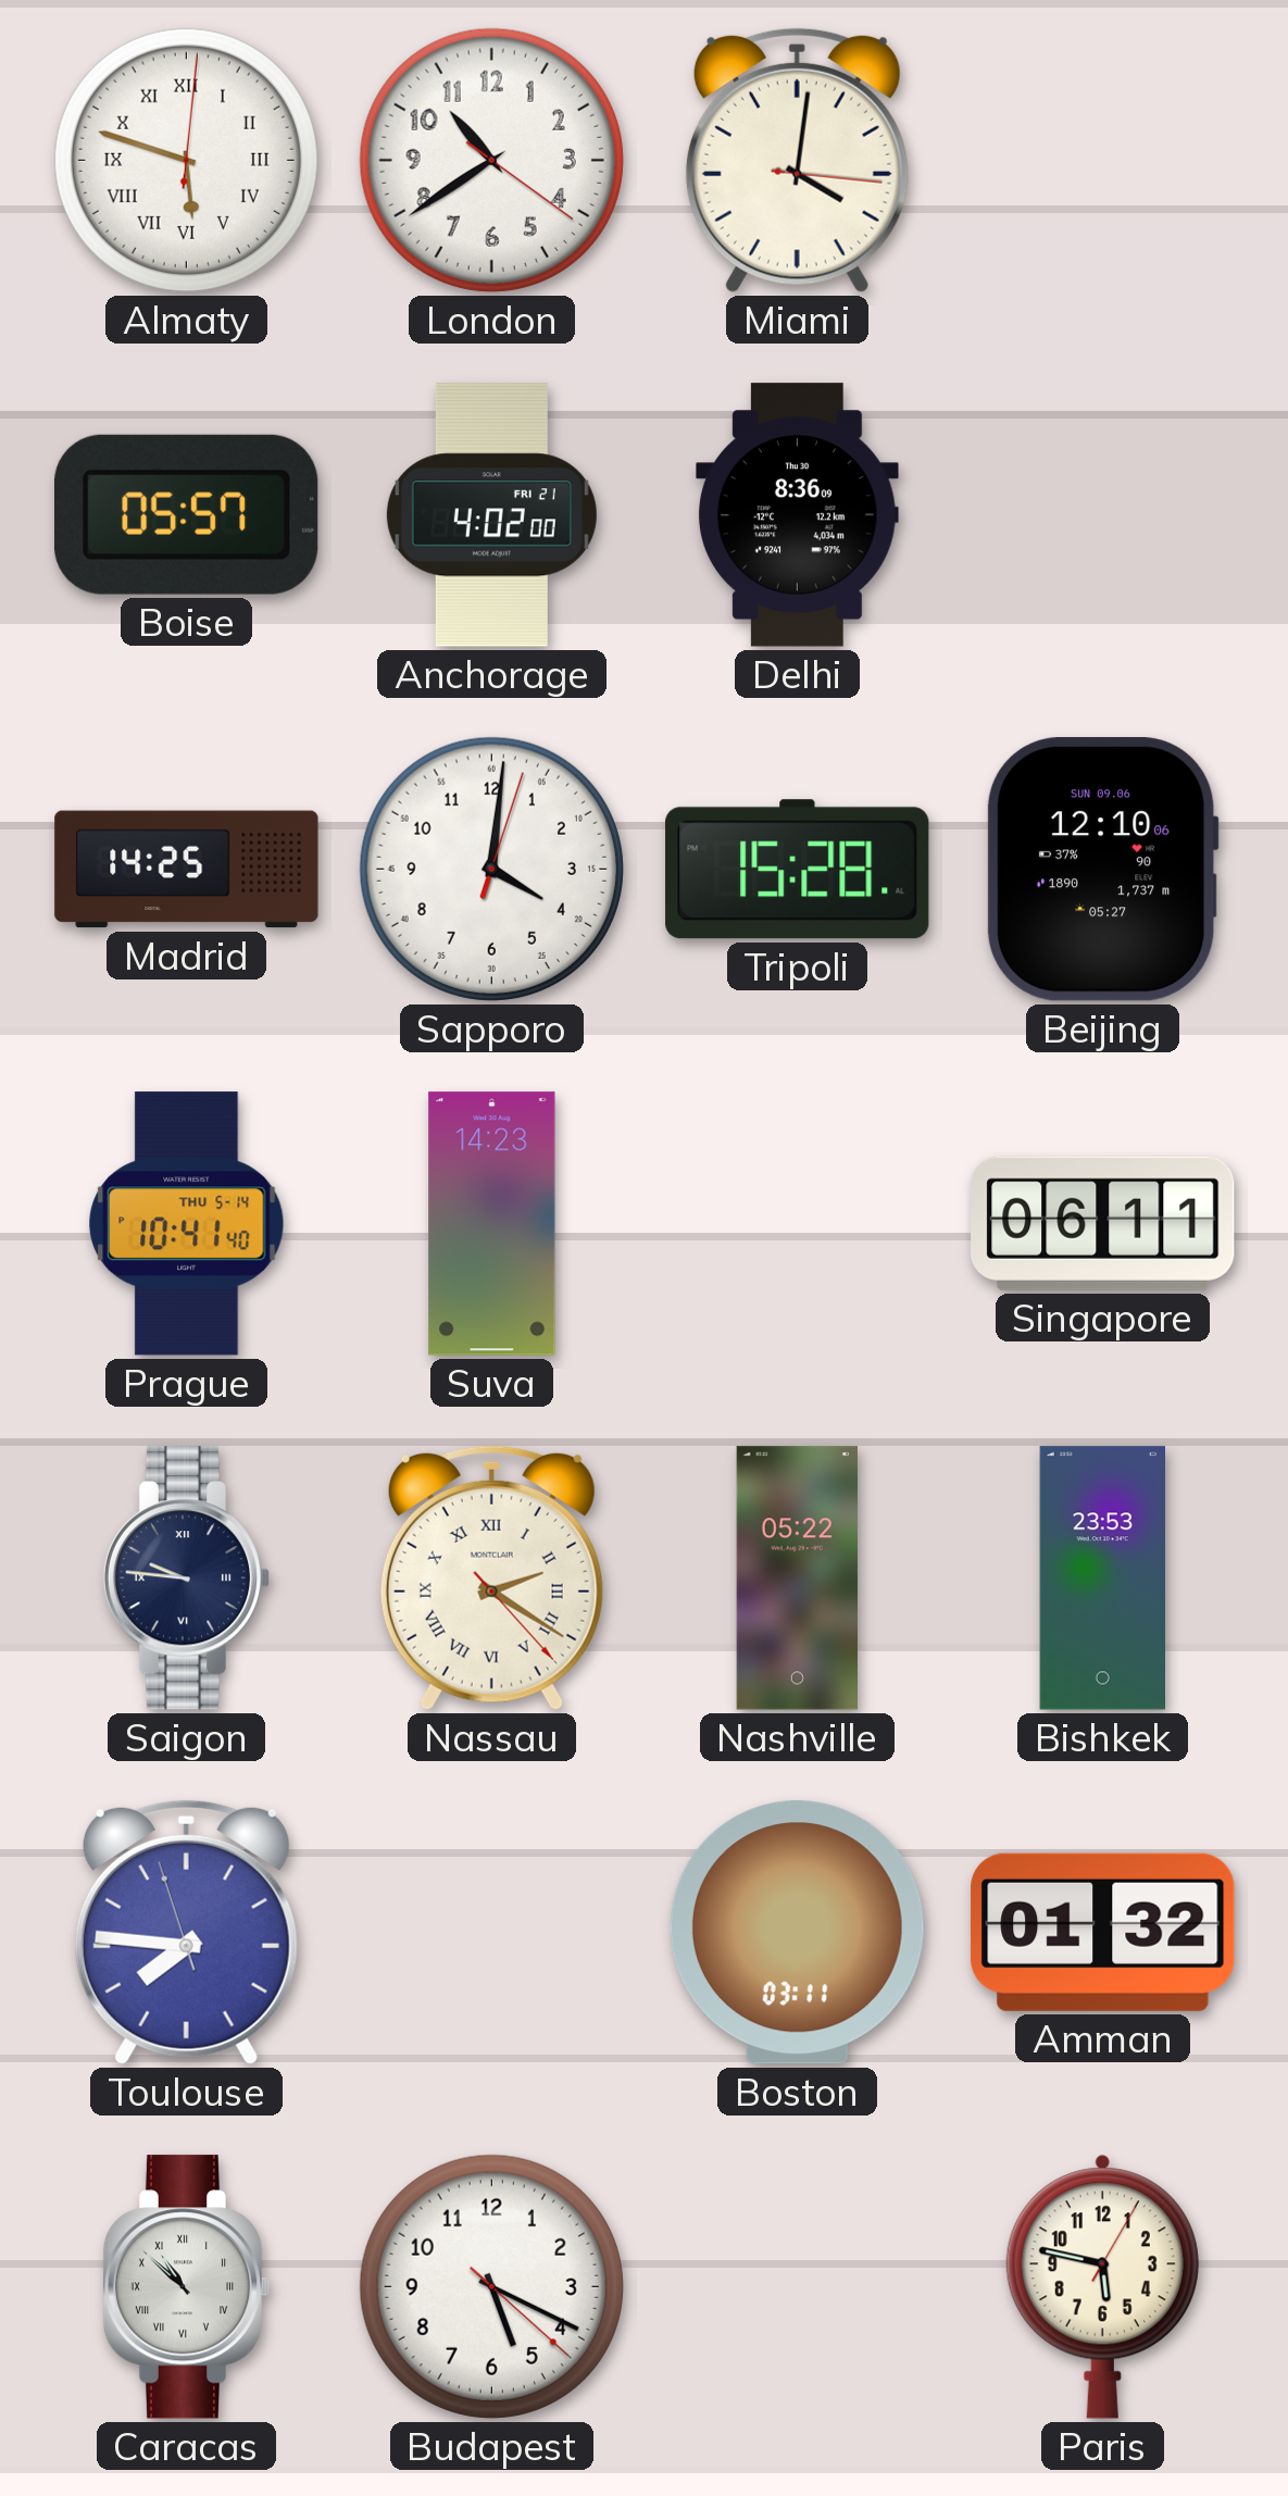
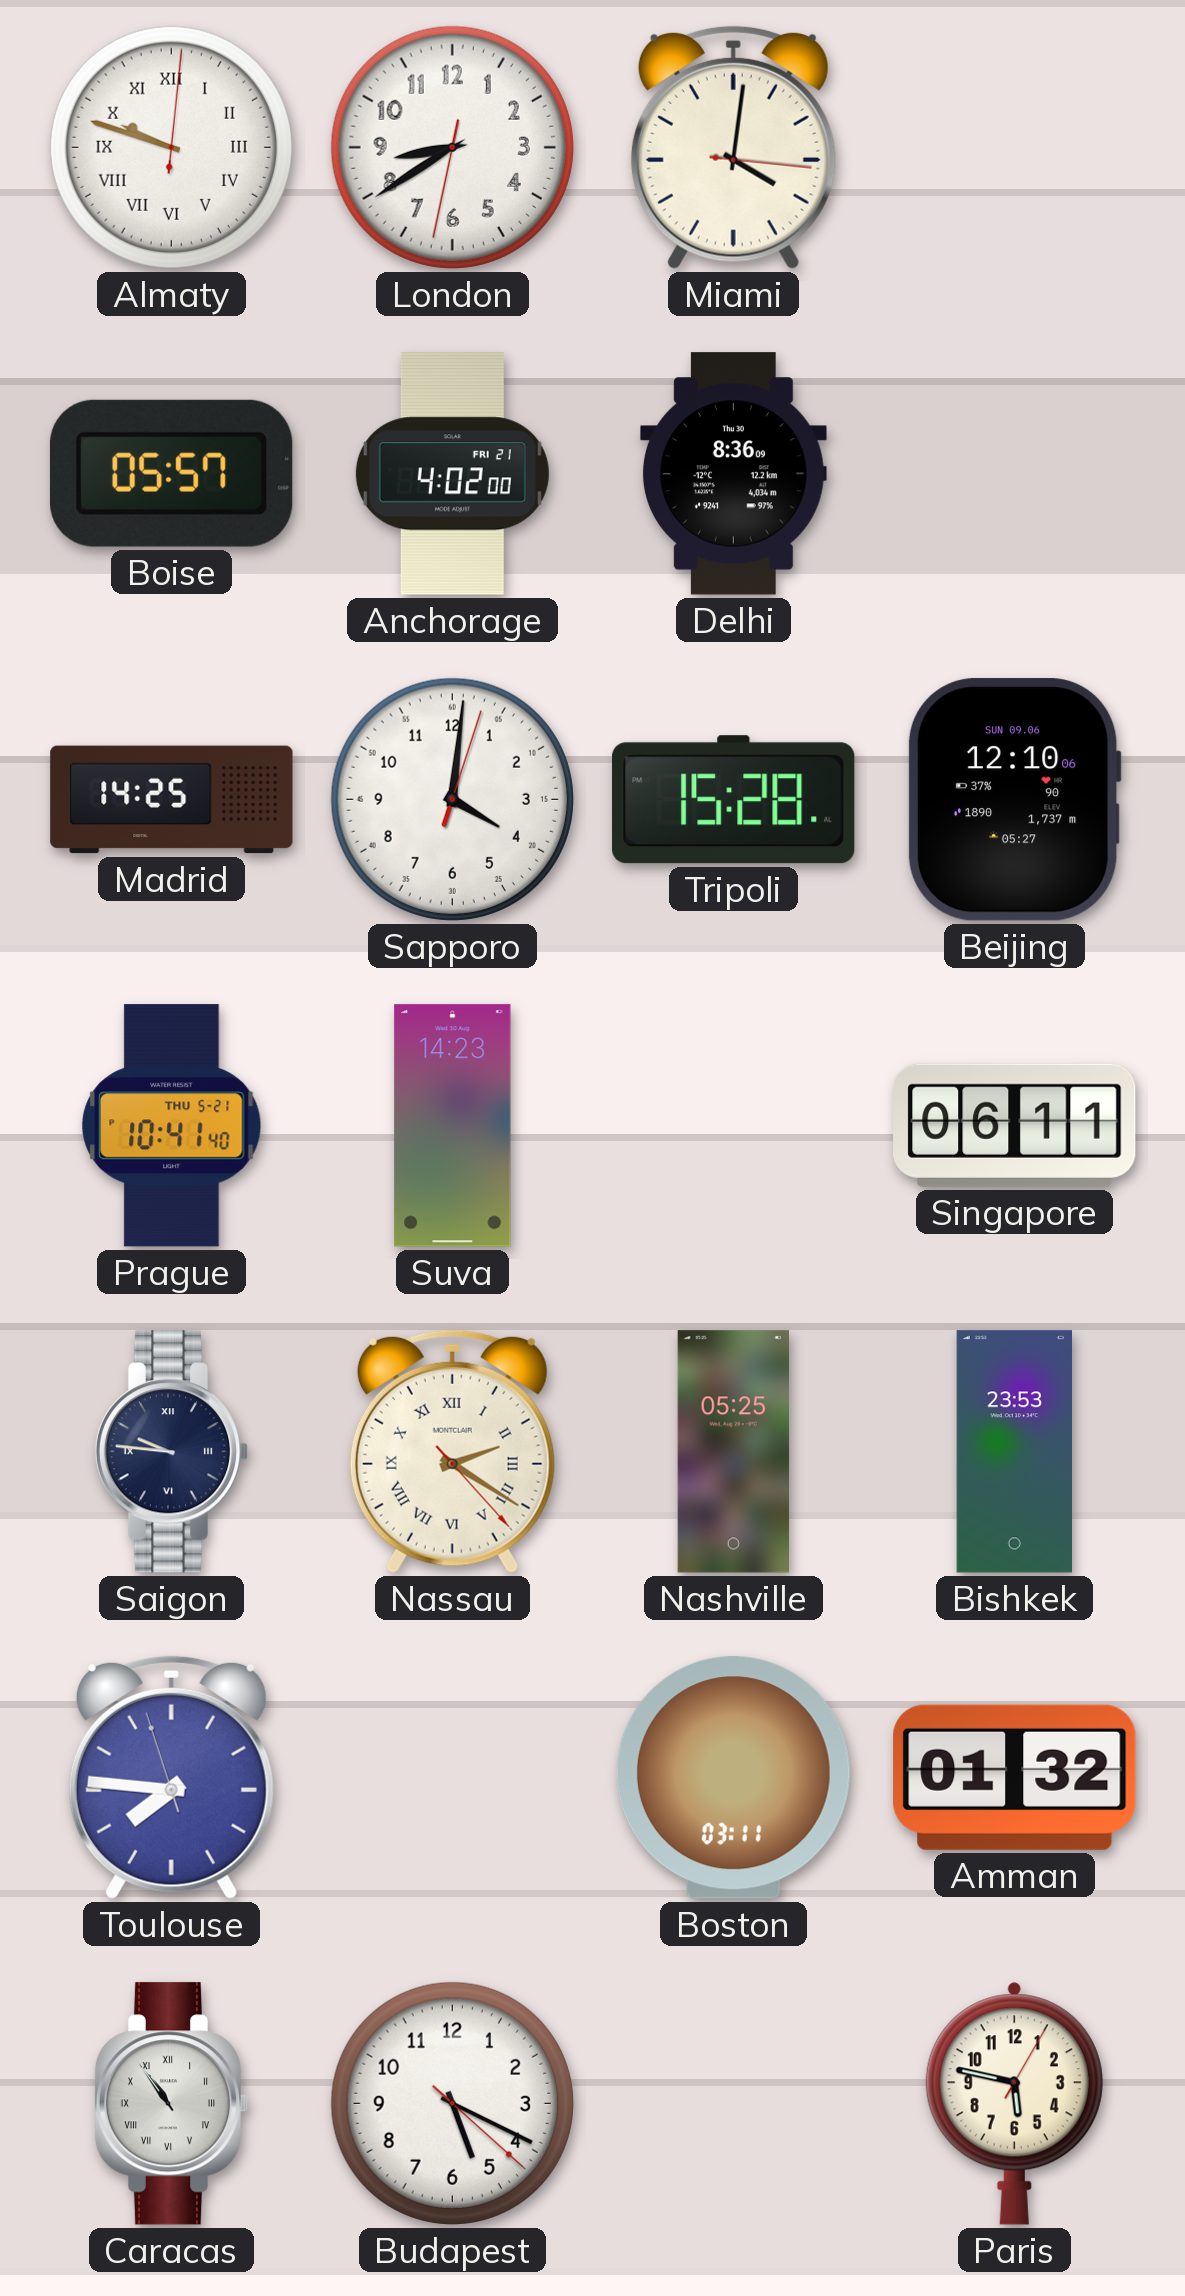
Almaty: 5:48 -> 9:48
London: 10:39 -> 8:39
Prague date: THU 5-14 -> THU 5-21
Nashville: 05:22 -> 05:25
Caracas: 10:52 -> 10:54
